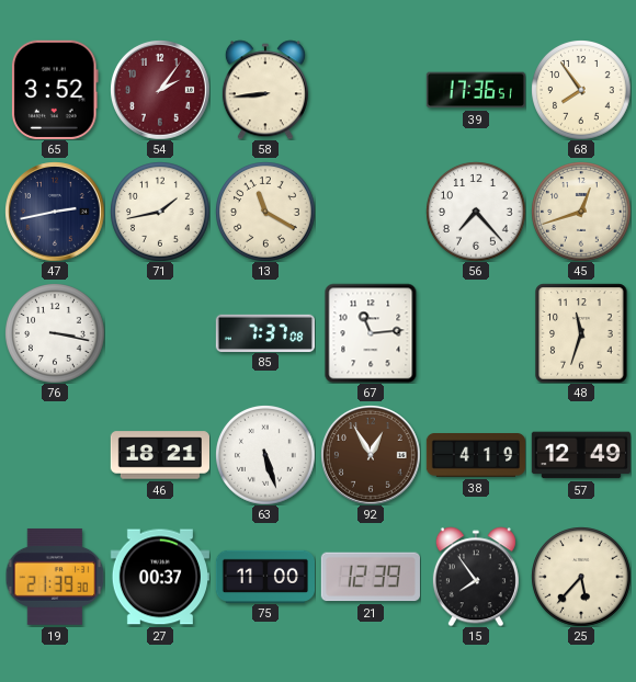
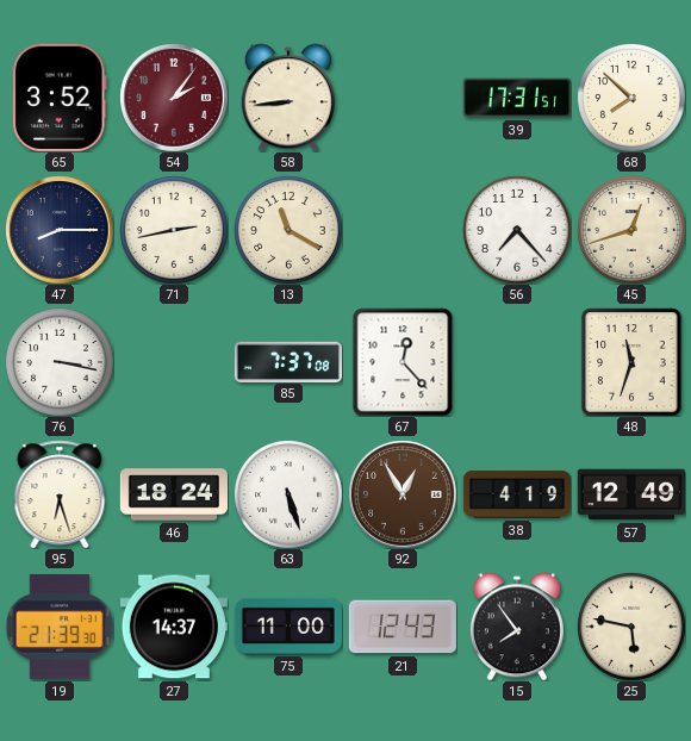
39: 17:36 -> 17:31
68: 7:54 -> 7:52
47: 2:43 -> 8:15
71: 1:43 -> 2:43
67: 11:14 -> 12:23
95: none -> 6:27
46: 18:21 -> 18:24
27: 00:37 -> 14:37
21: 12:39 -> 12:43
25: 5:37 -> 5:47
